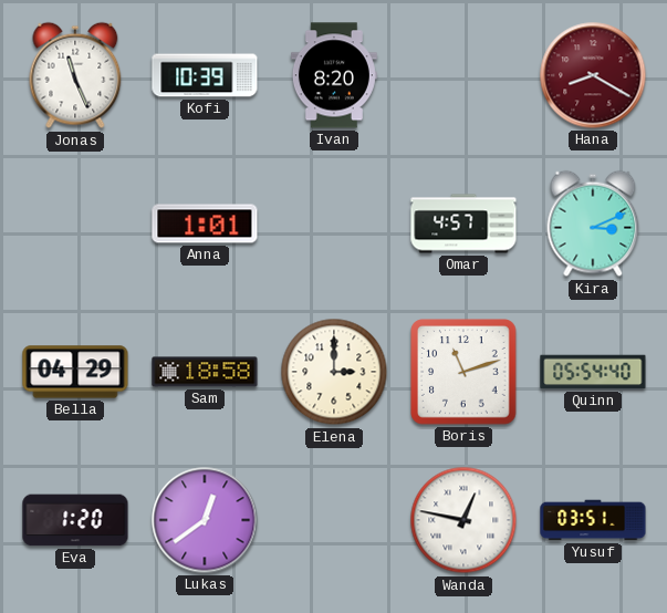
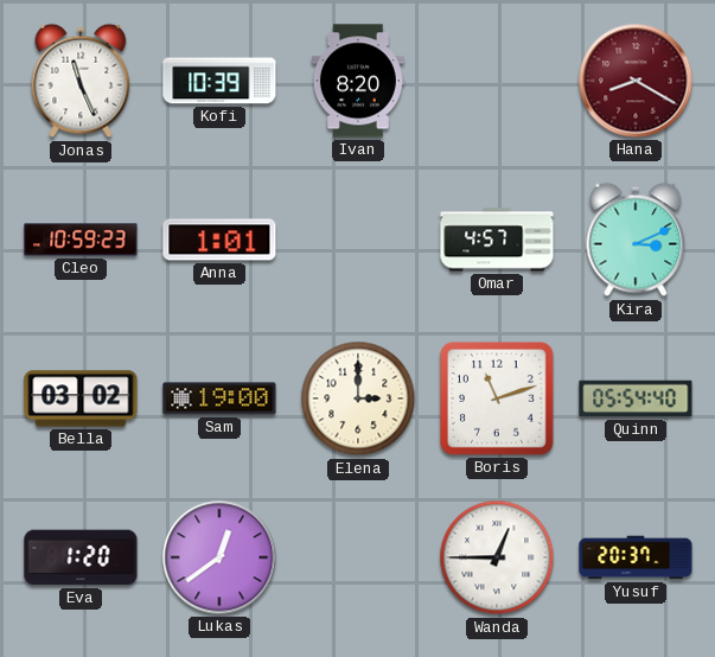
Cleo: none -> 10:59
Bella: 04:29 -> 03:02
Sam: 18:58 -> 19:00
Wanda: 12:47 -> 12:45
Yusuf: 03:51 -> 20:37
